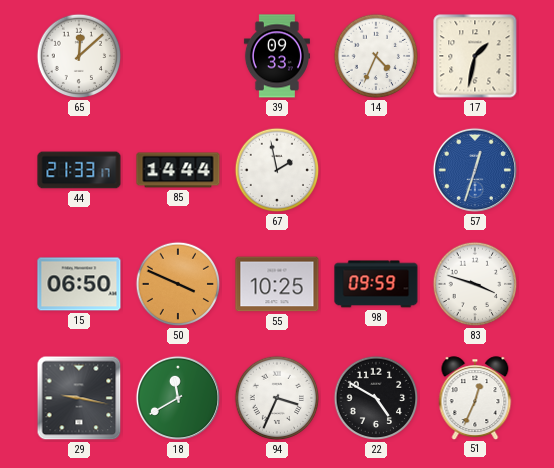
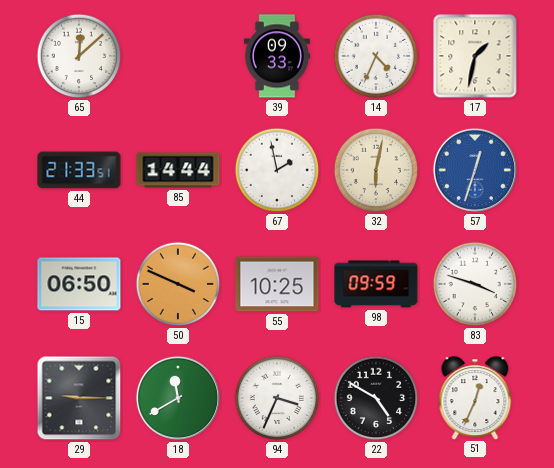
44: 21:33:17 -> 21:33:51
32: none -> 6:02
29: 9:17 -> 9:15
